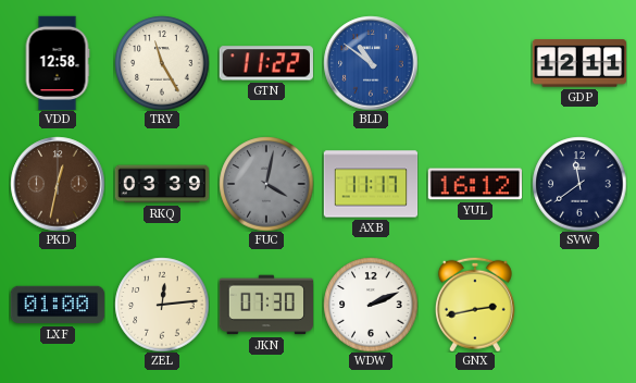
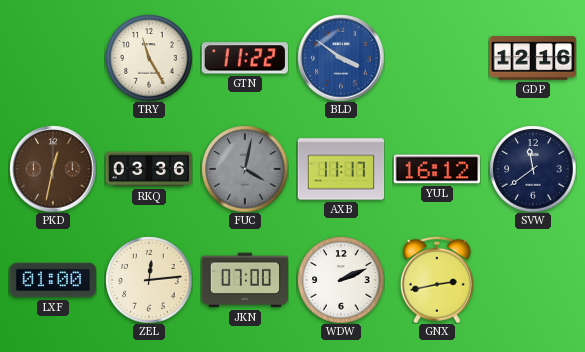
VDD: 12:58 -> none
BLD: 10:51 -> 3:51
GDP: 12:11 -> 12:16
RKQ: 03:39 -> 03:36
JKN: 07:30 -> 07:00
